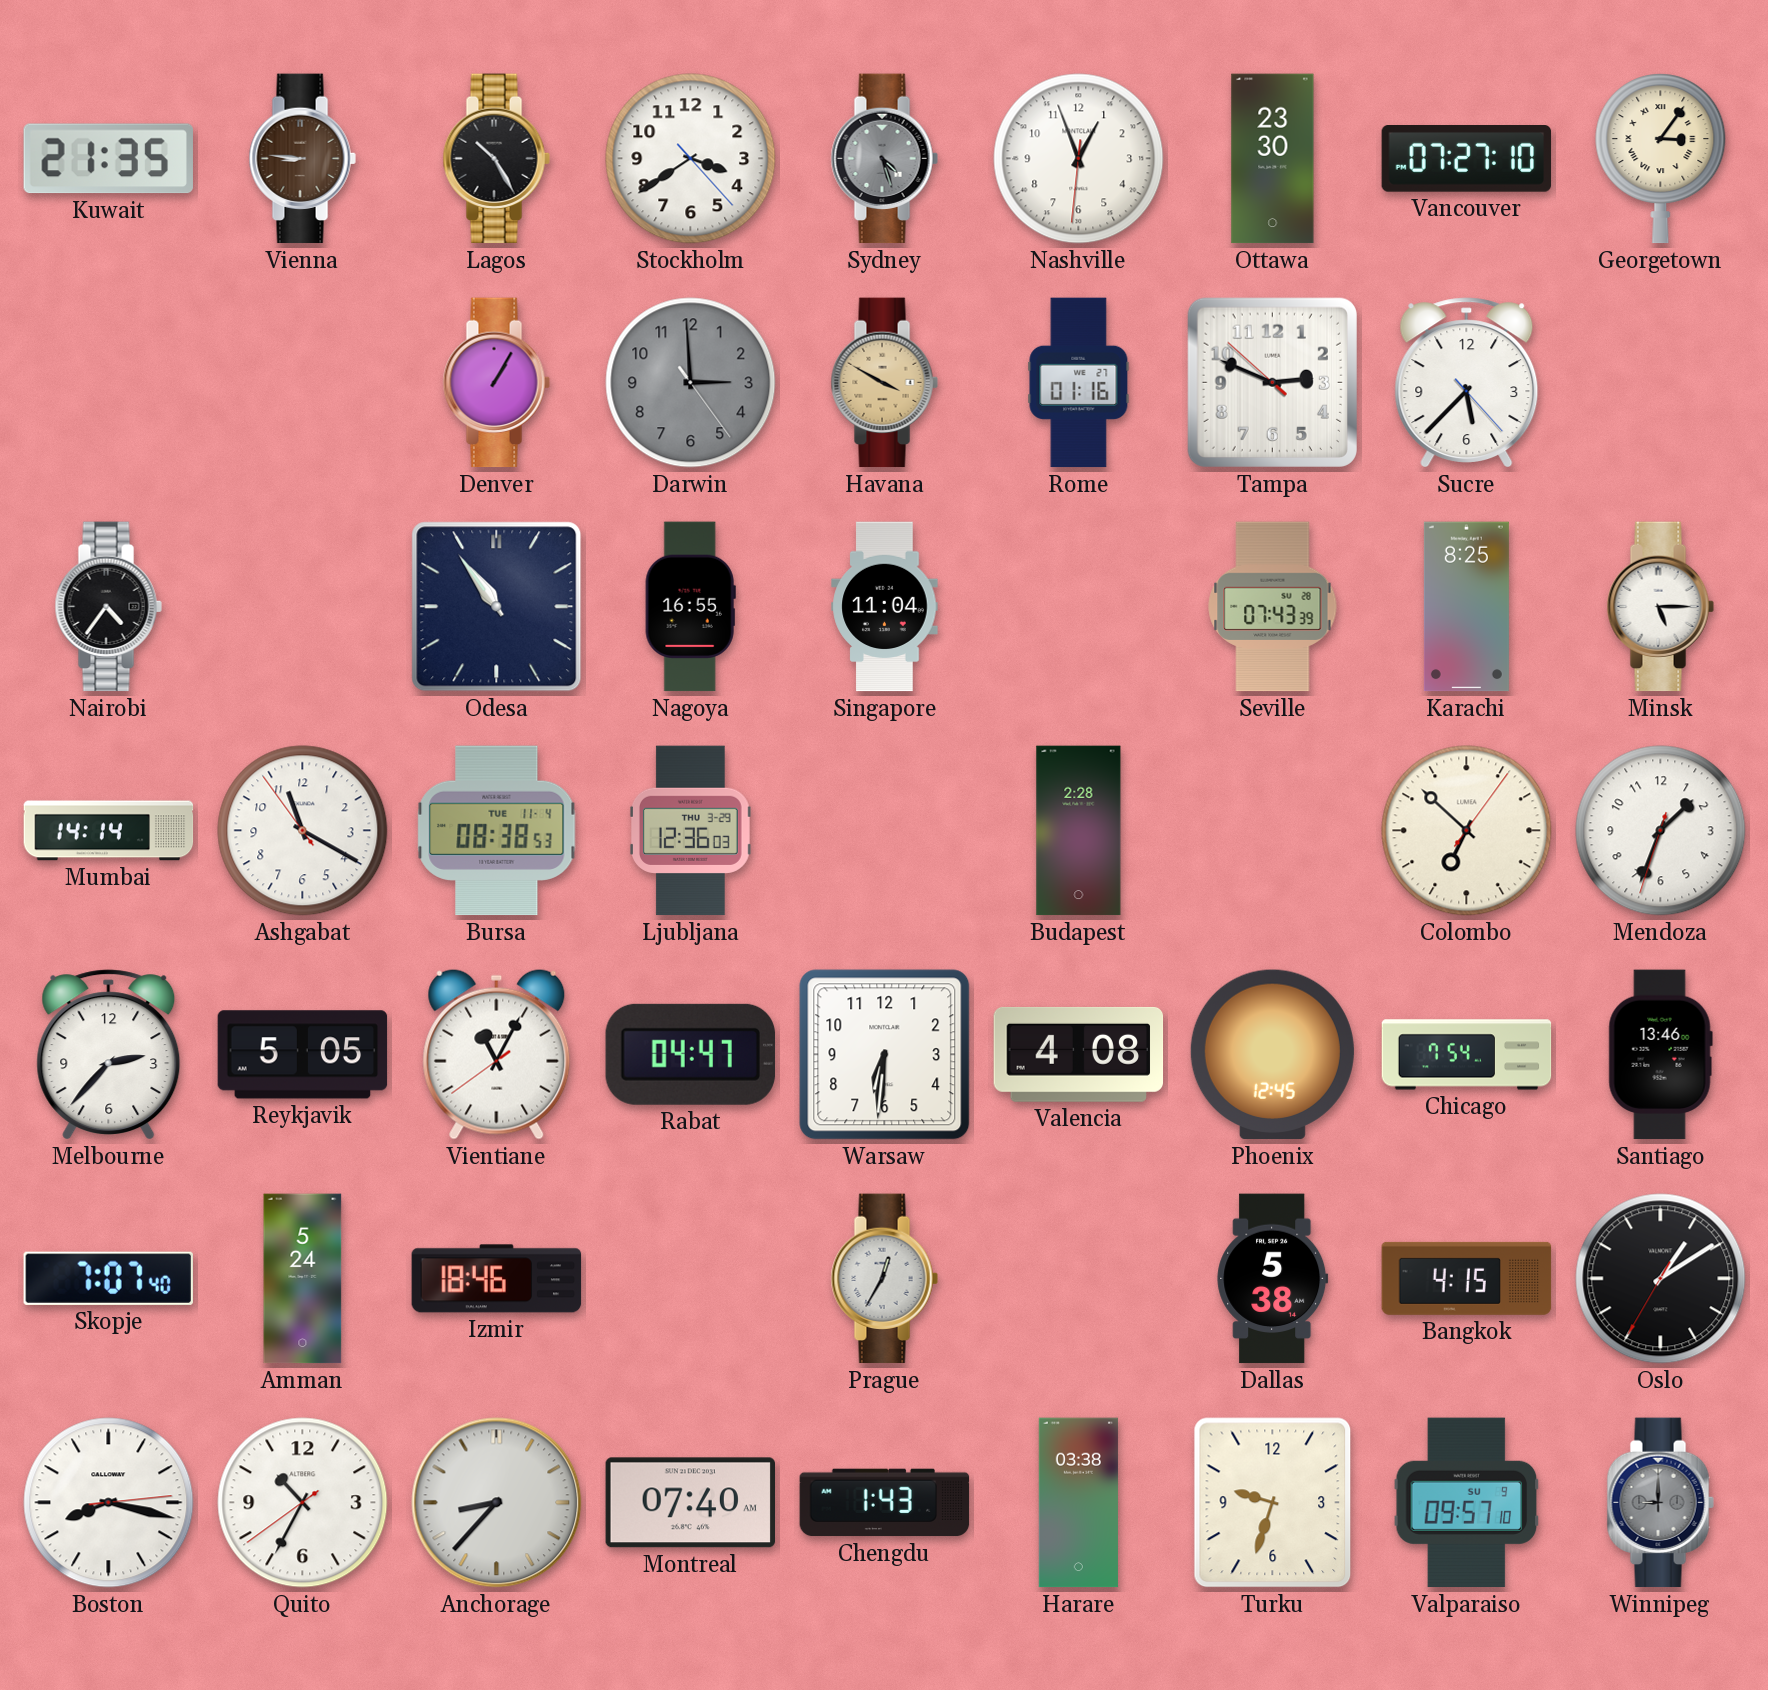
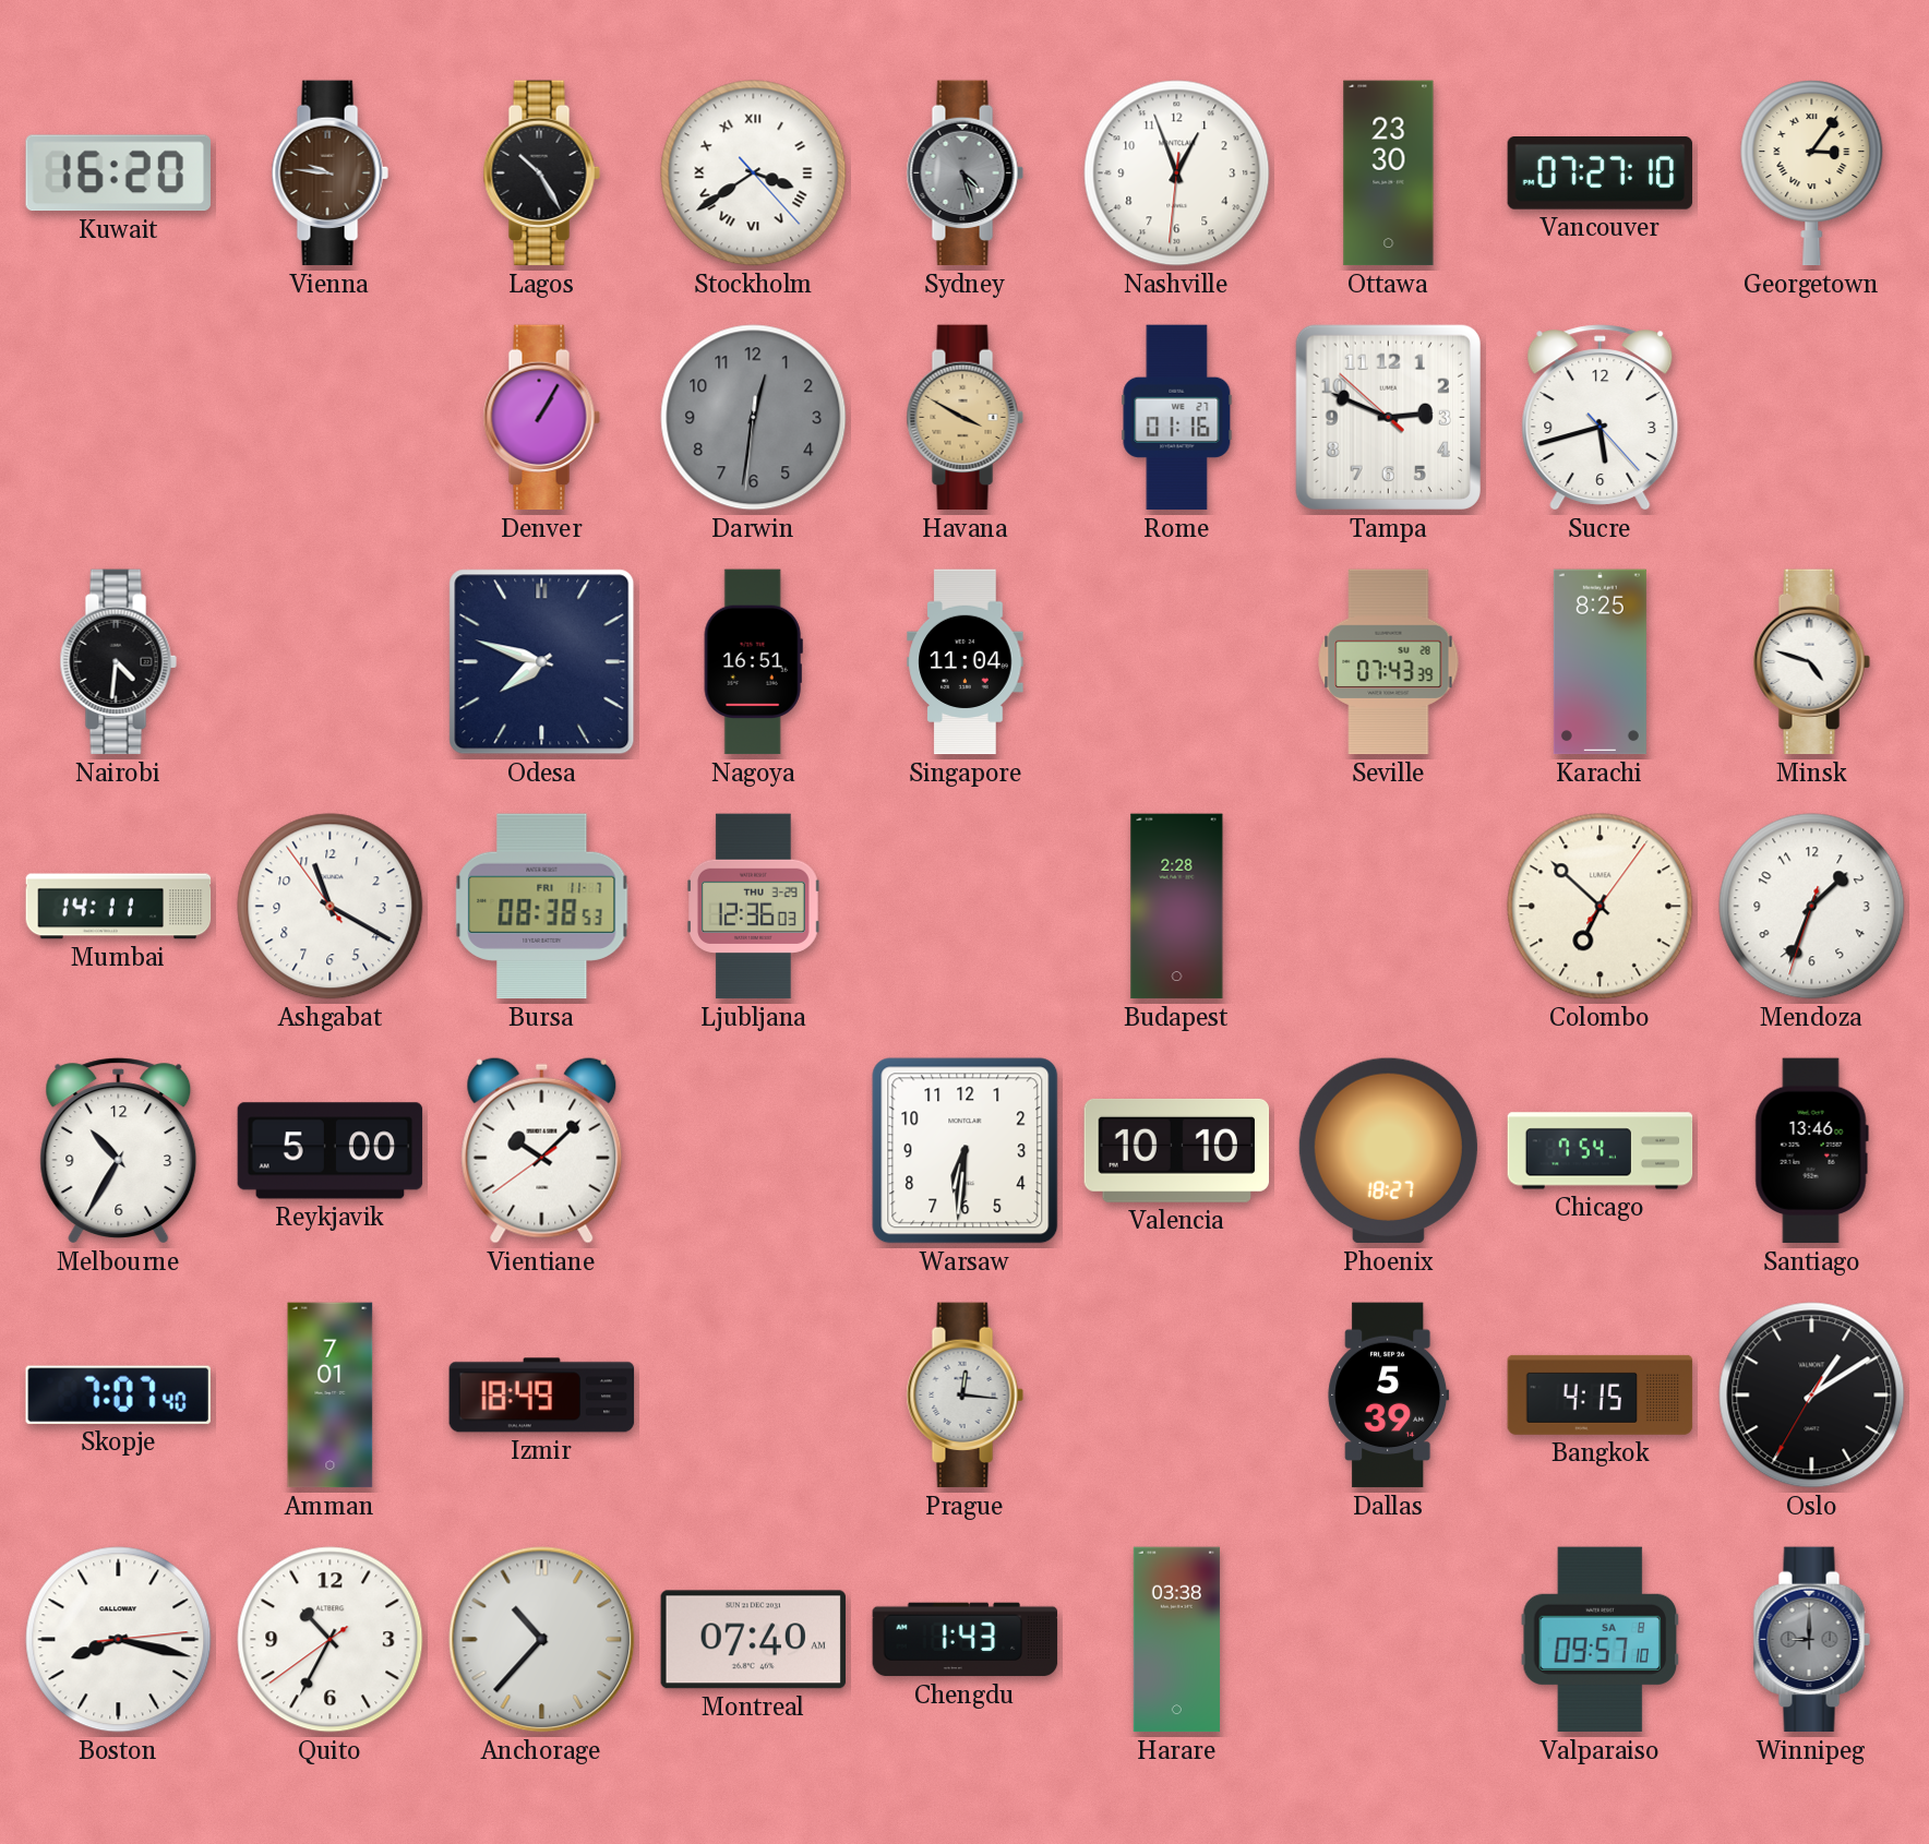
Kuwait: 21:35 -> 16:20
Vienna: 8:46 -> 9:46
Stockholm numerals: Arabic -> Roman
Darwin: 2:59 -> 12:31
Sucre: 5:37 -> 5:42
Nairobi: 4:36 -> 4:31
Odesa: 10:54 -> 7:48
Nagoya: 16:55 -> 16:51
Minsk: 5:15 -> 4:48
Mumbai: 14:14 -> 14:11
Bursa date: TUE 11-4 -> FRI 11-7
Melbourne: 2:37 -> 10:35
Reykjavik: 5:05 -> 5:00
Vientiane: 11:04 -> 10:07
Rabat: 04:47 -> none
Valencia: 4:08 -> 10:10
Phoenix: 12:45 -> 18:27
Amman: 5:24 -> 7:01
Izmir: 18:46 -> 18:49
Prague: 12:35 -> 12:16
Dallas: 5:38 -> 5:39
Anchorage: 8:37 -> 10:37
Turku: 9:33 -> none
Valparaiso date: SU 9 -> SA 8
